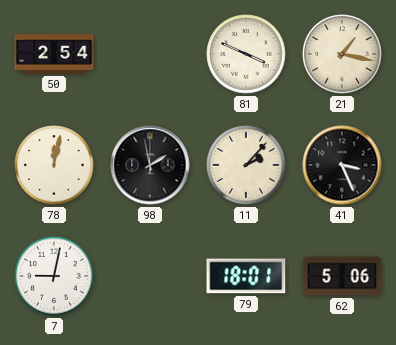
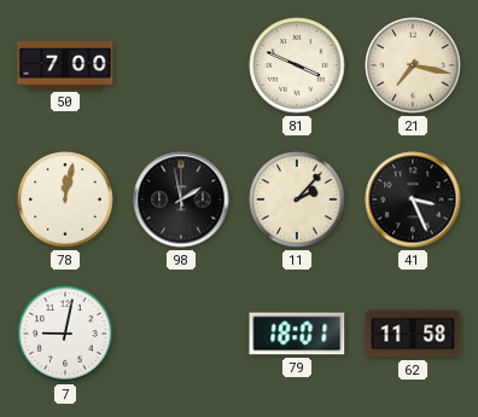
50: 2:54 -> 7:00
21: 1:17 -> 7:17
62: 5:06 -> 11:58
